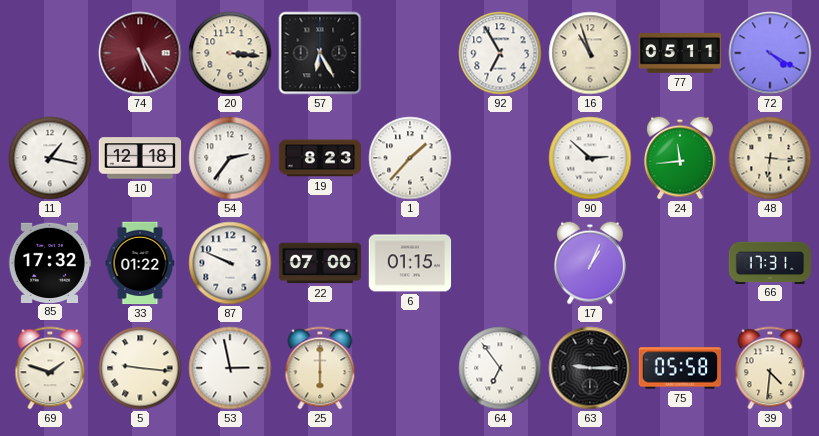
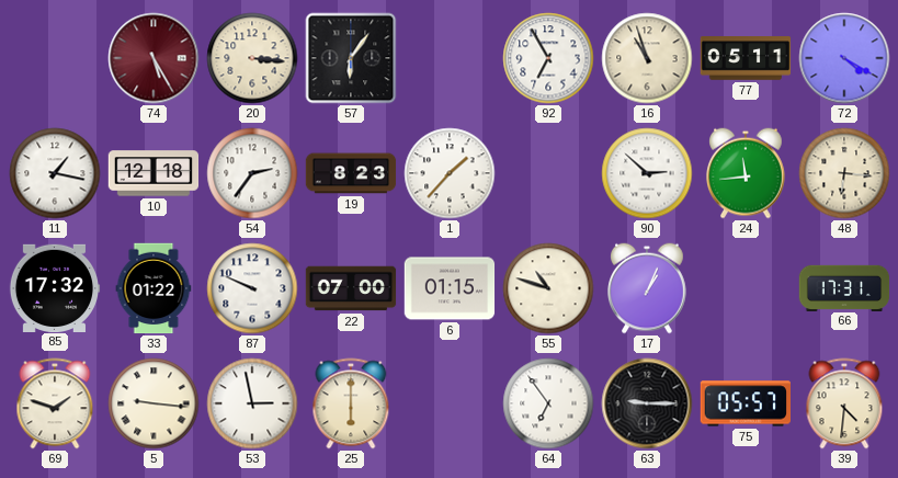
57: 6:25 -> 6:06
55: none -> 10:48
75: 05:58 -> 05:57
